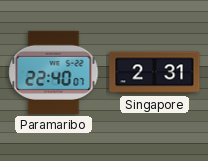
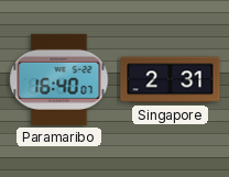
Paramaribo: 22:40 -> 16:40
